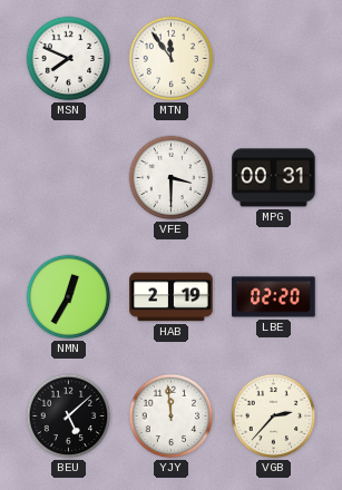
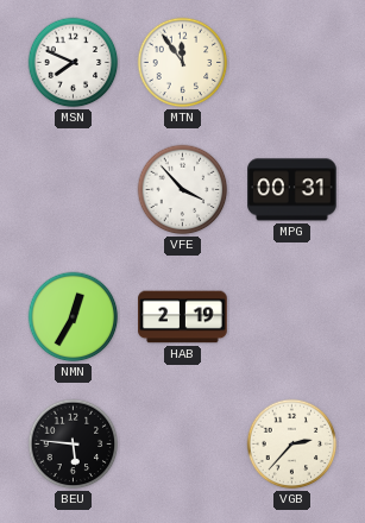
VFE: 3:30 -> 3:53
LBE: 02:20 -> none
BEU: 5:08 -> 5:46
YJY: 11:59 -> none
